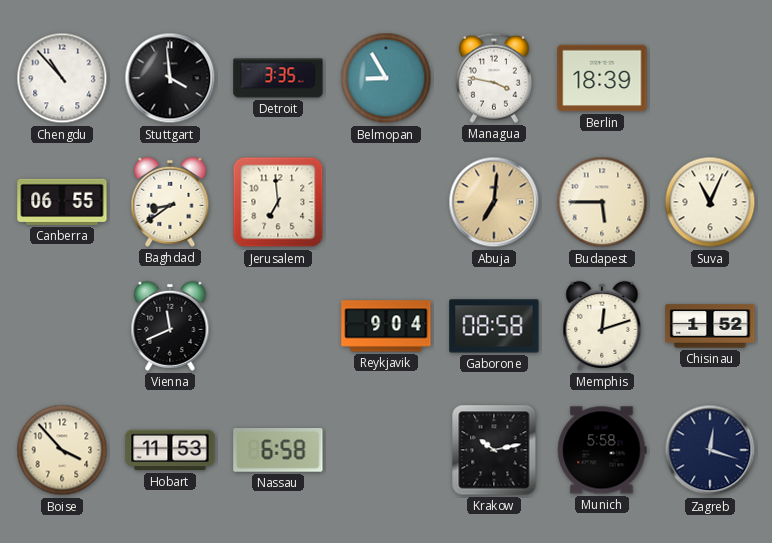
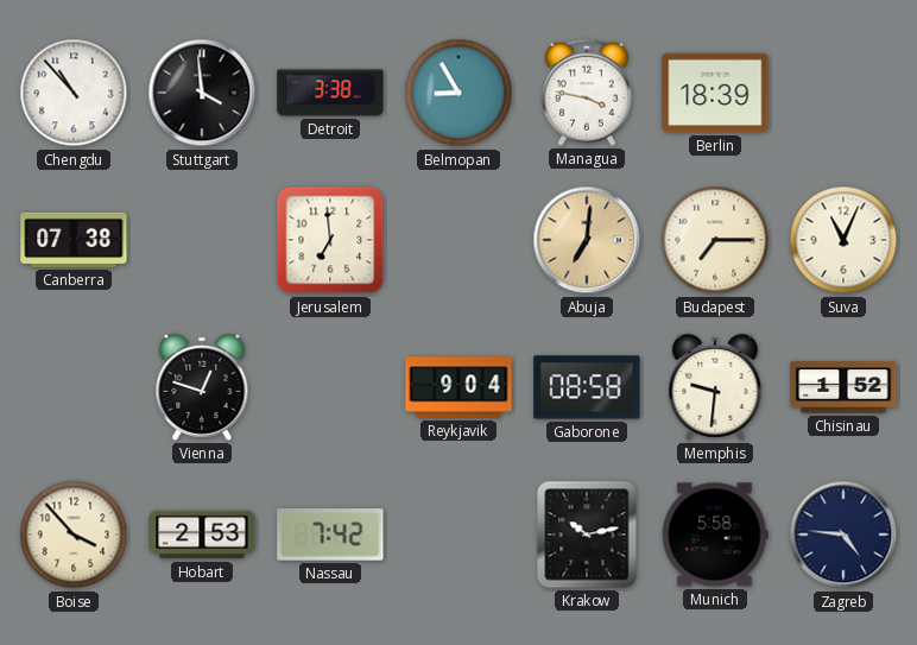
Detroit: 3:35 -> 3:38
Canberra: 06:55 -> 07:38
Baghdad: 8:39 -> none
Budapest: 5:45 -> 7:15
Vienna: 11:41 -> 12:48
Memphis: 12:12 -> 9:31
Hobart: 11:53 -> 2:53
Nassau: 6:58 -> 7:42
Zagreb: 12:18 -> 4:46
